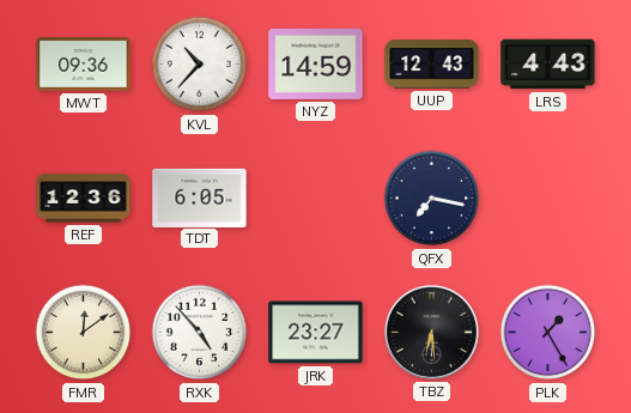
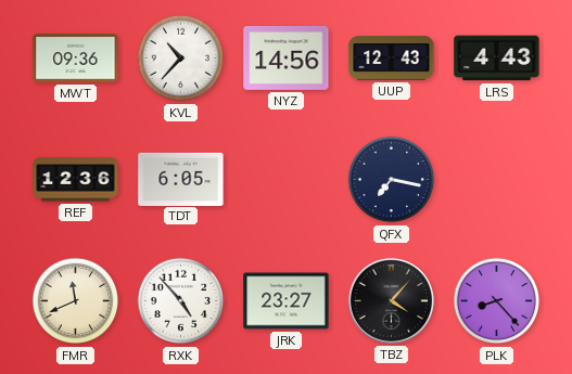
NYZ: 14:59 -> 14:56
FMR: 12:09 -> 11:41
TBZ: 6:29 -> 4:07
PLK: 1:25 -> 8:23
